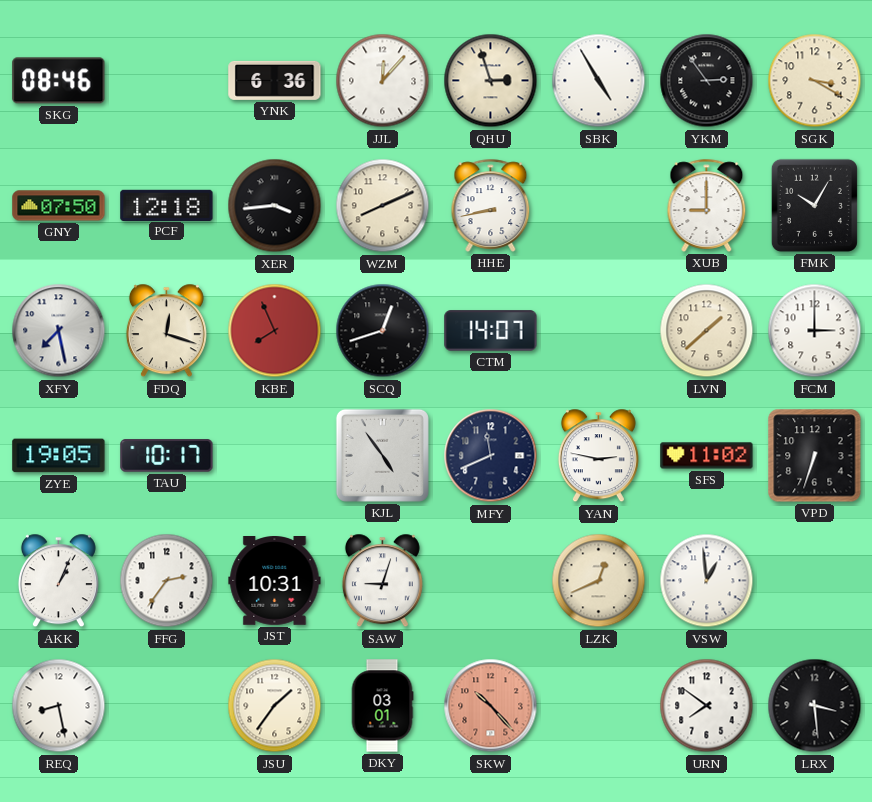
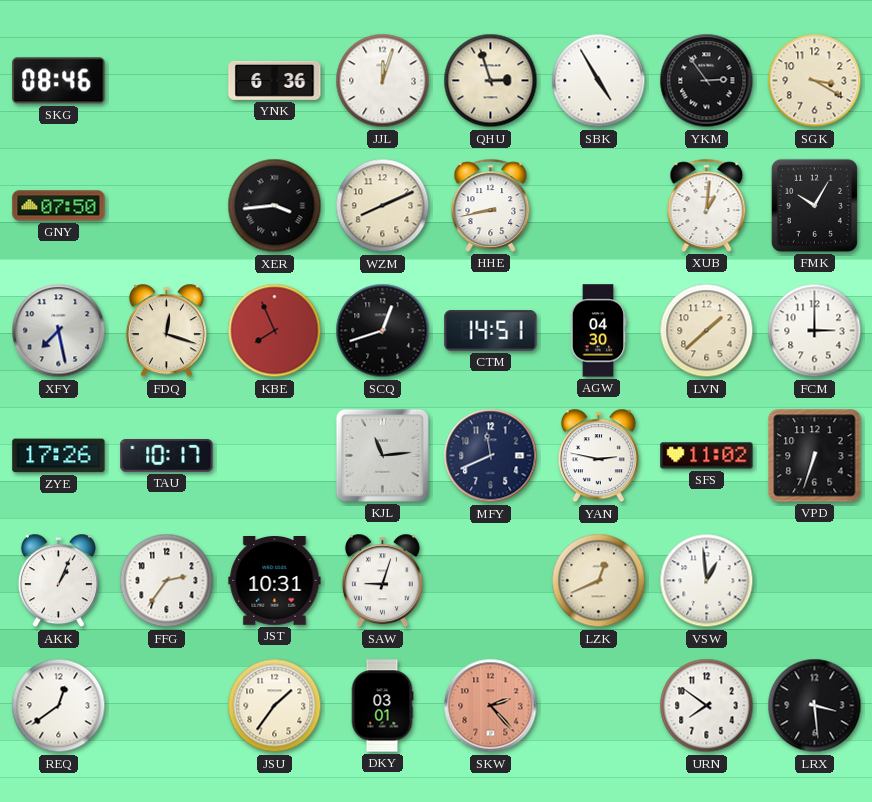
JJL: 12:07 -> 12:03
PCF: 12:18 -> none
XUB: 9:00 -> 1:01
CTM: 14:07 -> 14:51
AGW: none -> 04:30
ZYE: 19:05 -> 17:26
KJL: 4:54 -> 11:14
REQ: 8:28 -> 12:39
SKW: 10:23 -> 2:23
